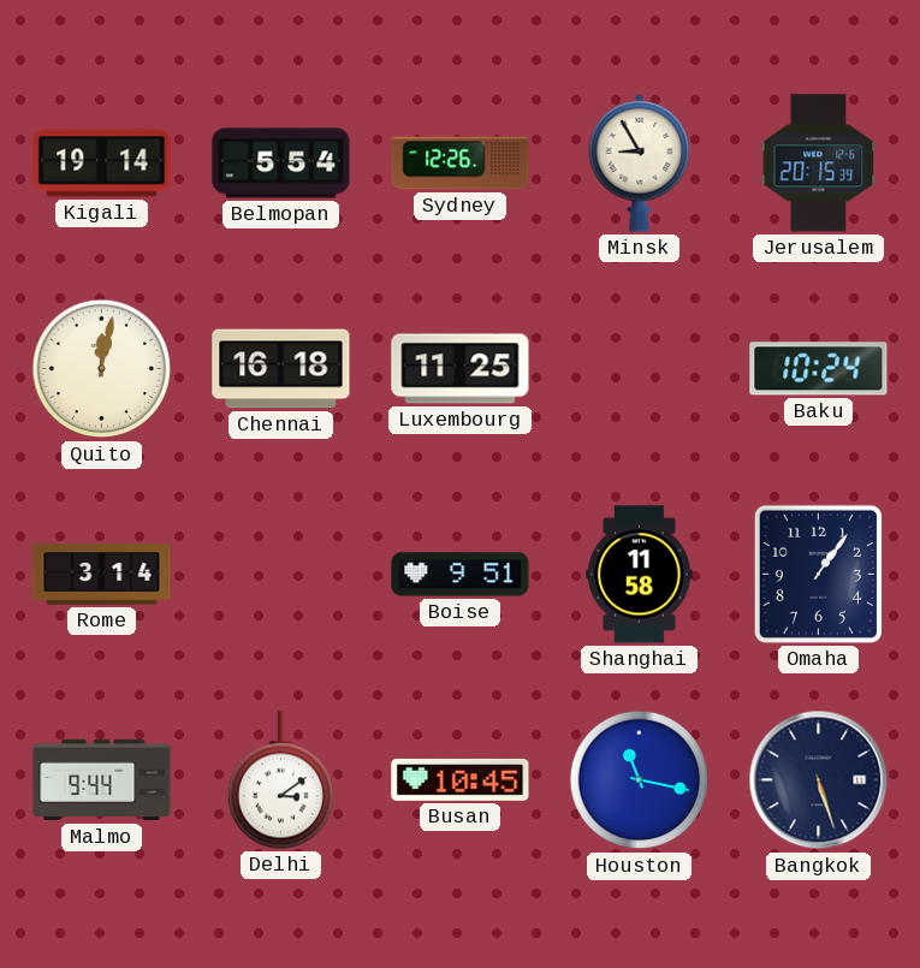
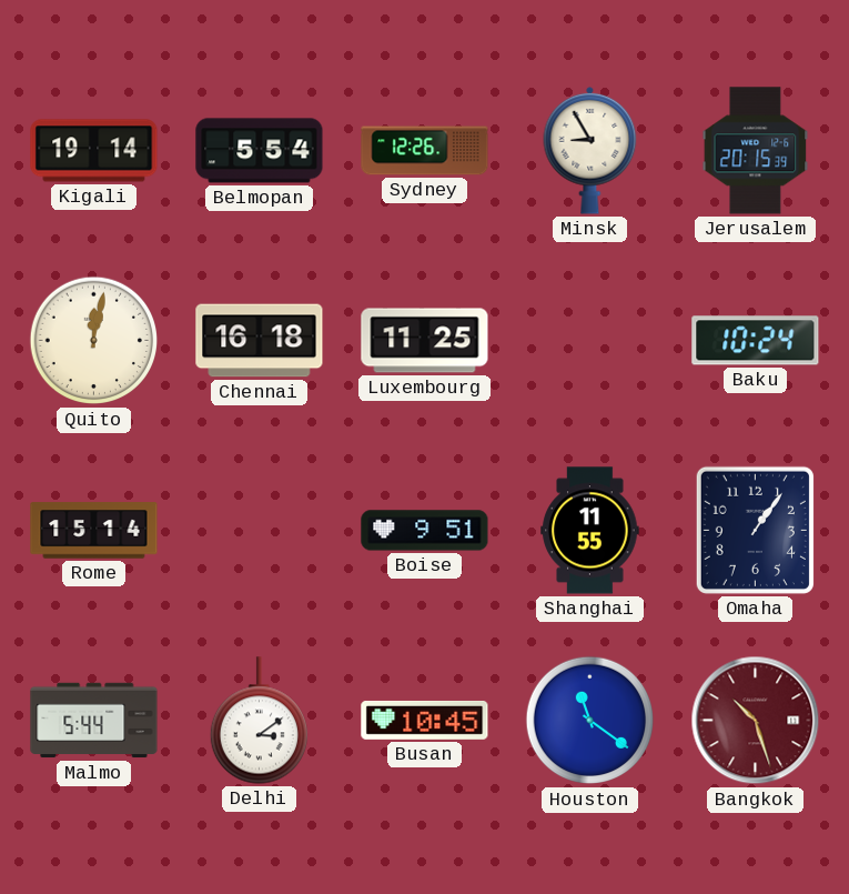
Rome: 3:14 -> 15:14
Shanghai: 11:58 -> 11:55
Malmo: 9:44 -> 5:44
Houston: 11:17 -> 11:21
Bangkok: 5:27 -> 10:27
Bangkok dial: navy -> burgundy
